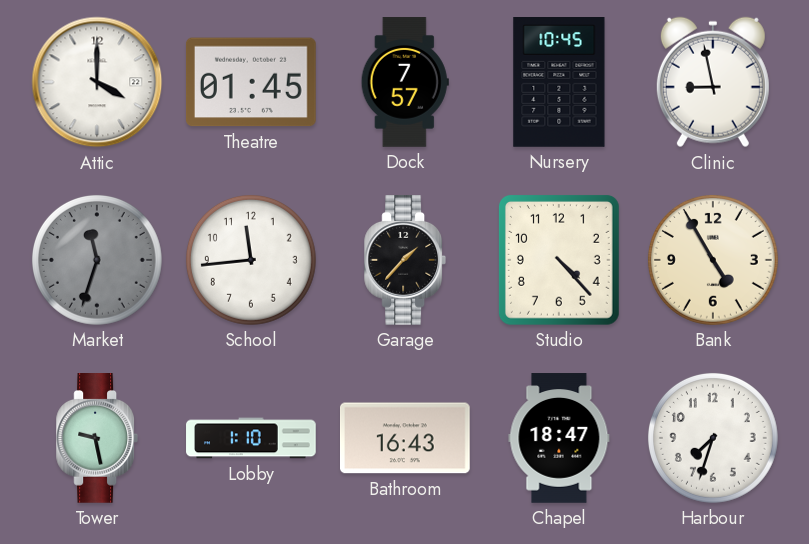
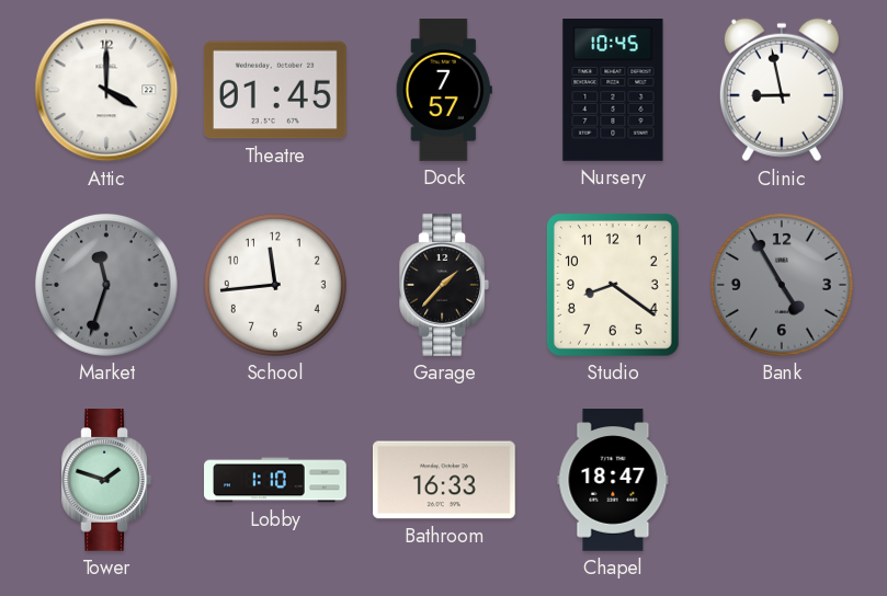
Studio: 4:23 -> 8:21
Bank dial: cream -> grey
Tower: 9:28 -> 1:48
Bathroom: 16:43 -> 16:33
Harbour: 7:33 -> none
